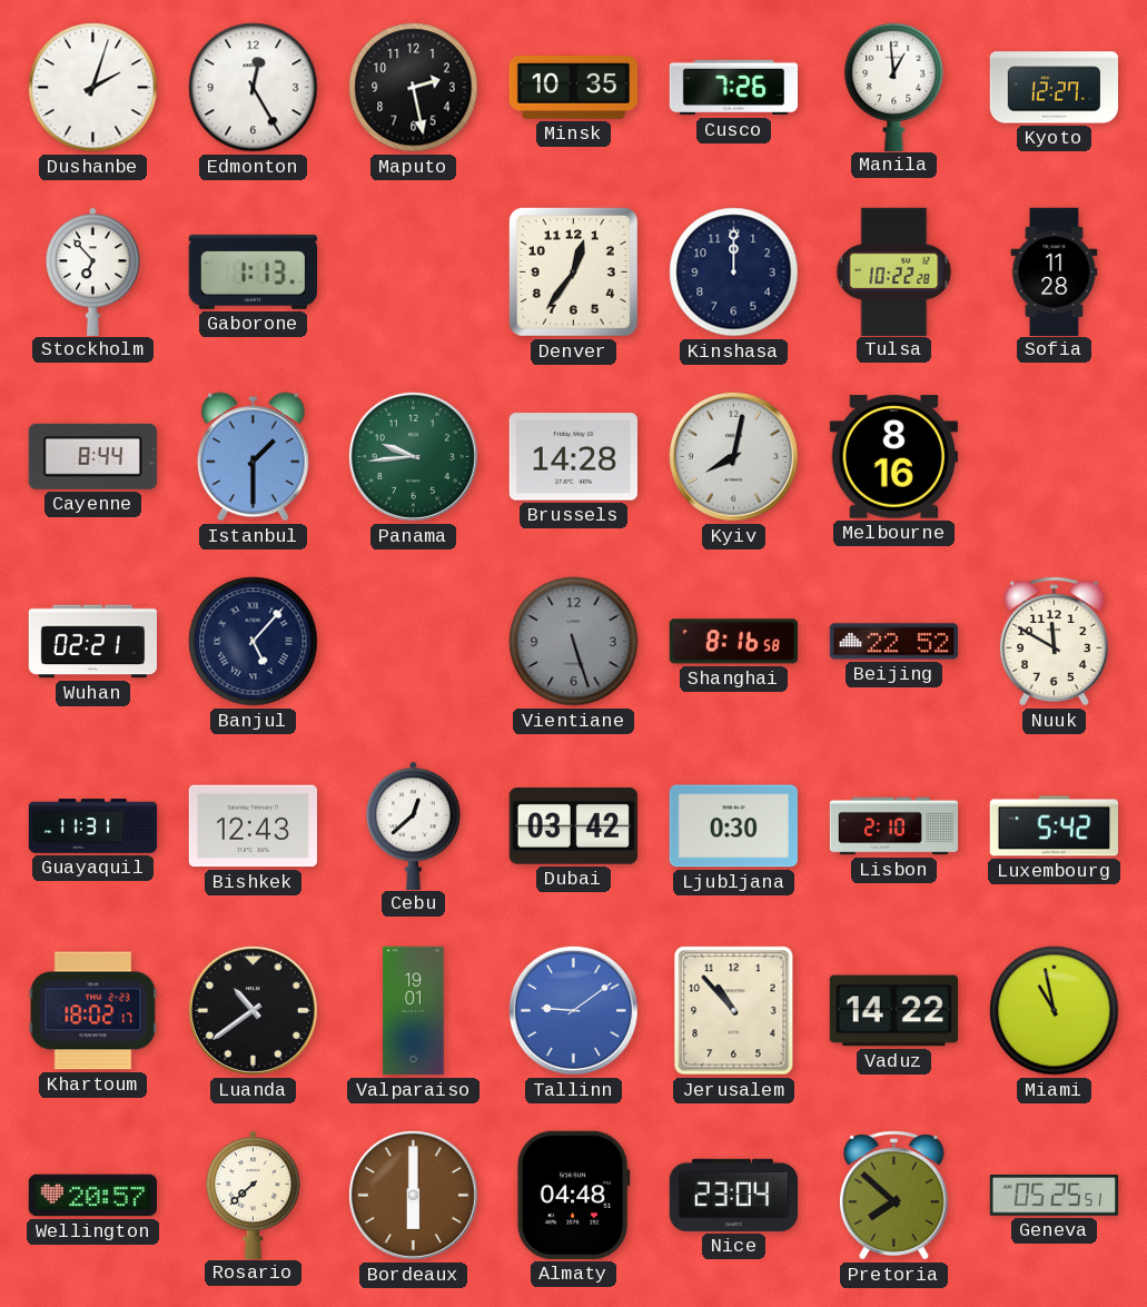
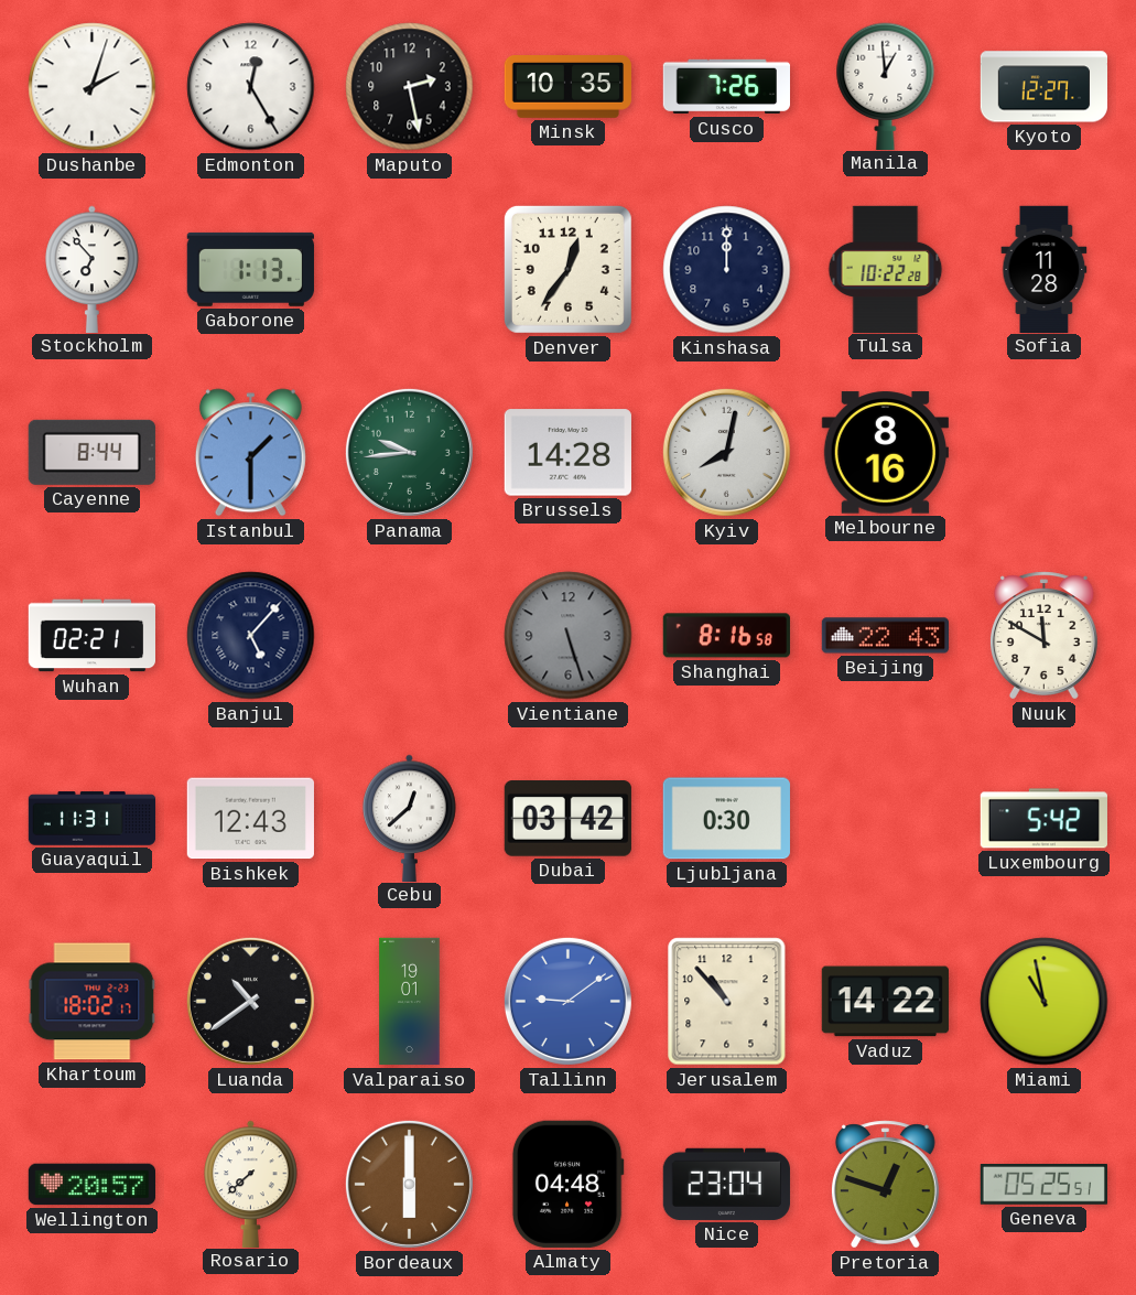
Beijing: 22:52 -> 22:43
Lisbon: 2:10 -> none
Pretoria: 7:52 -> 12:48
